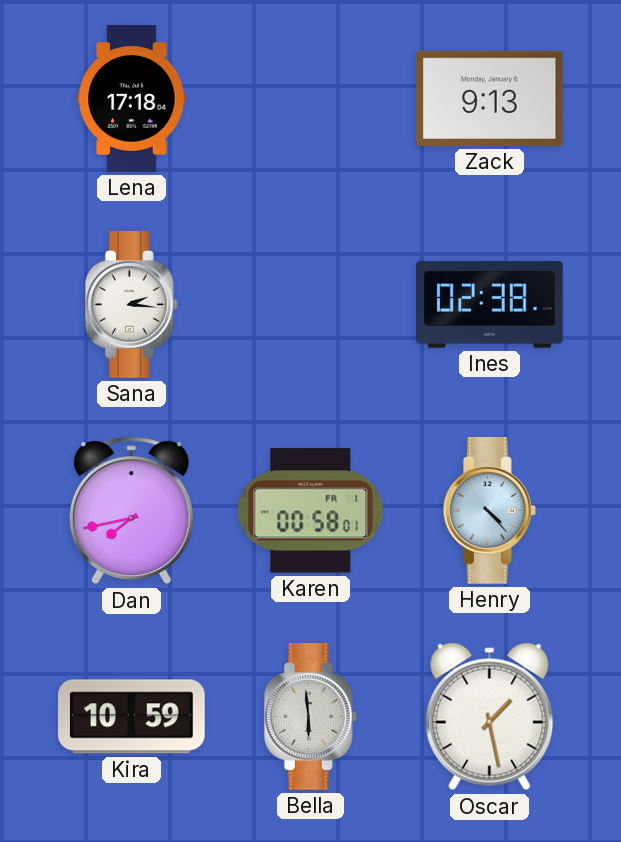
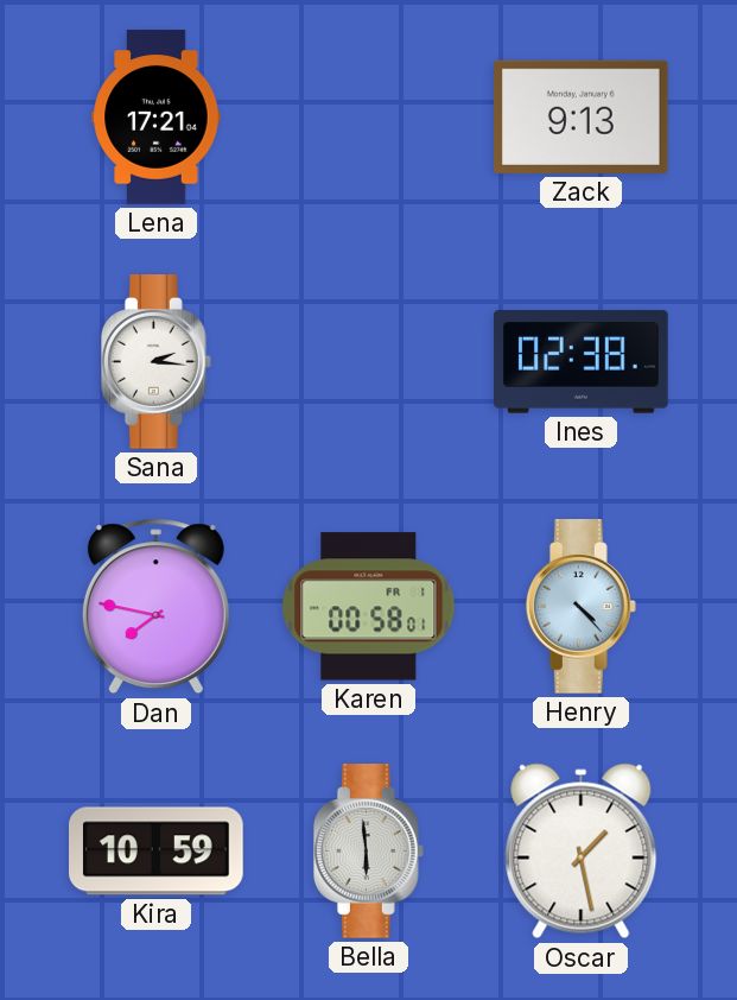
Lena: 17:18 -> 17:21
Dan: 7:43 -> 7:47
